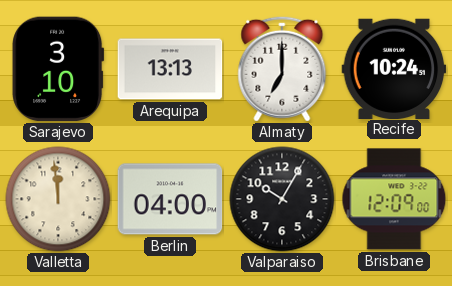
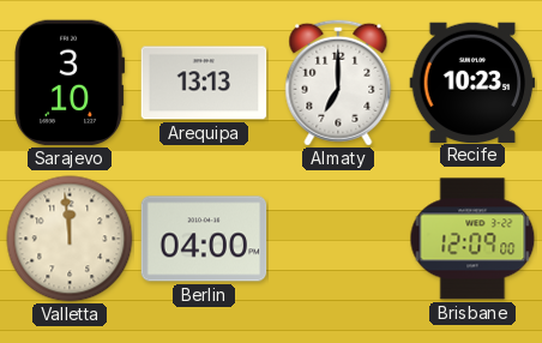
Recife: 10:24 -> 10:23
Valparaiso: 10:05 -> none
